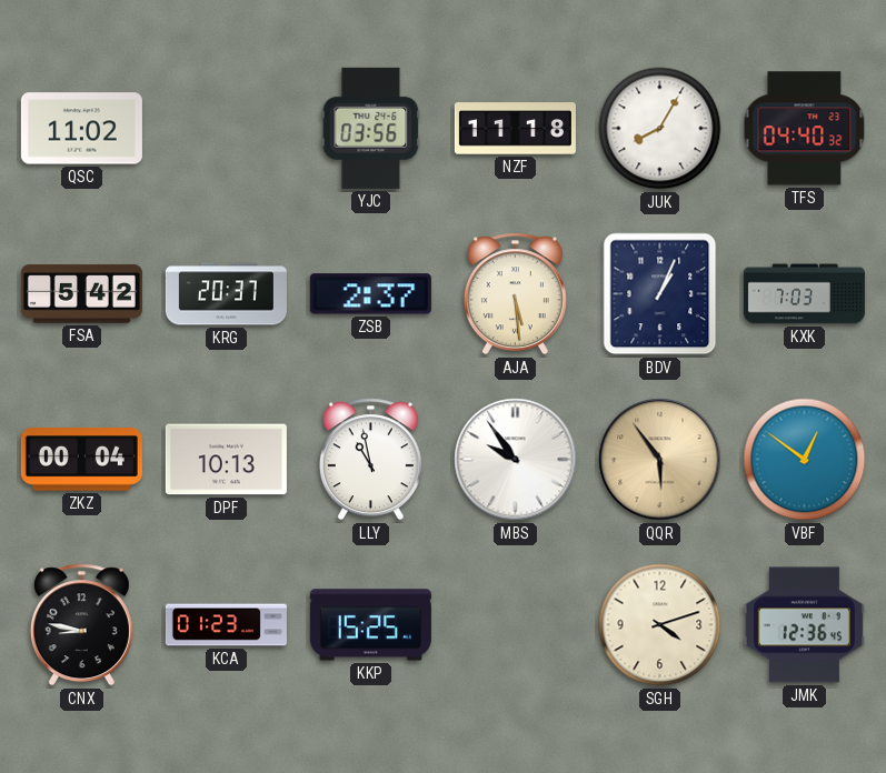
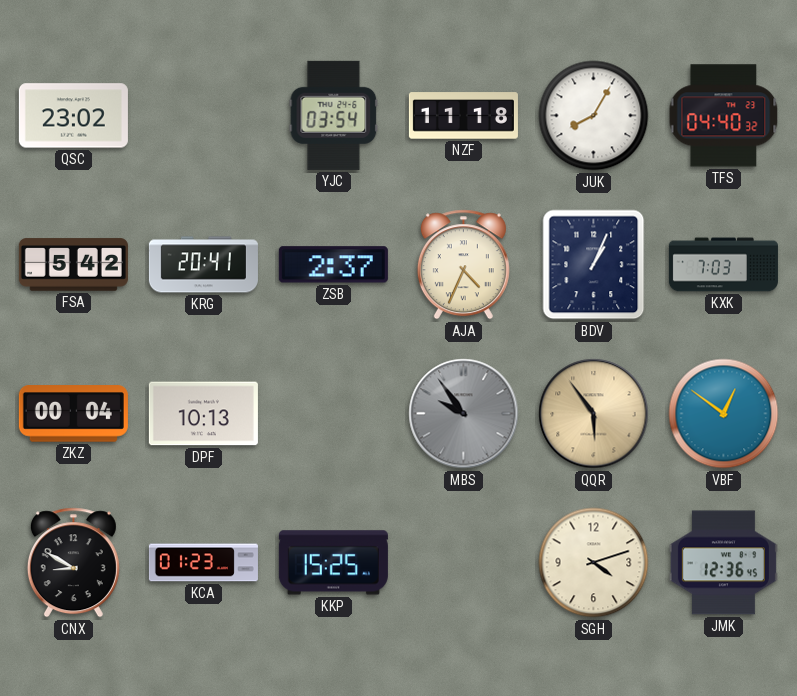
QSC: 11:02 -> 23:02
YJC: 03:56 -> 03:54
KRG: 20:37 -> 20:41
AJA: 5:29 -> 4:34
LLY: 10:58 -> none
MBS dial: white -> grey
CNX: 8:47 -> 8:50
